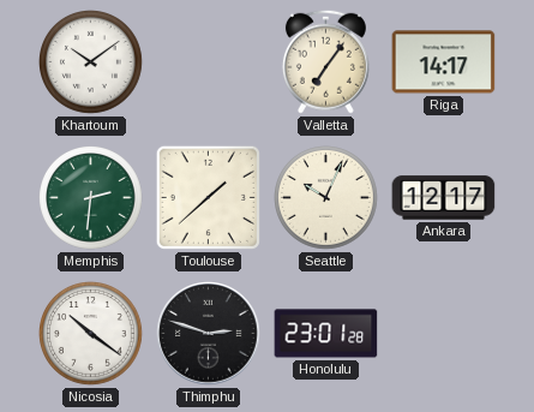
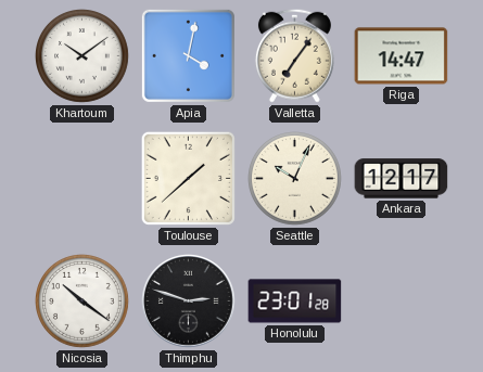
Apia: none -> 4:02
Riga: 14:17 -> 14:47
Memphis: 2:31 -> none
